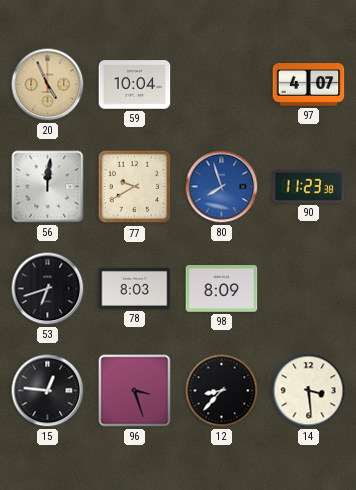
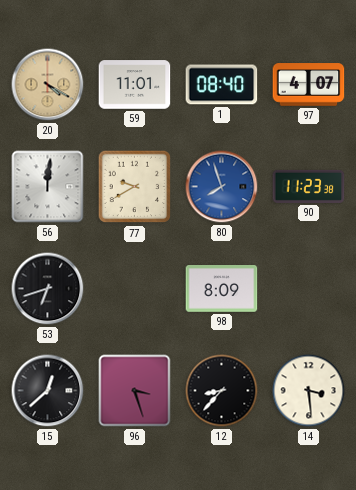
20: 4:56 -> 4:20
59: 10:04 -> 11:01
1: none -> 08:40
78: 8:03 -> none
15: 12:46 -> 12:38
